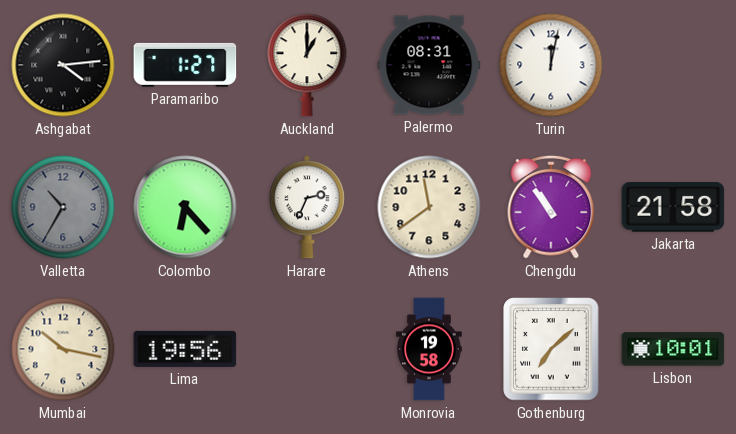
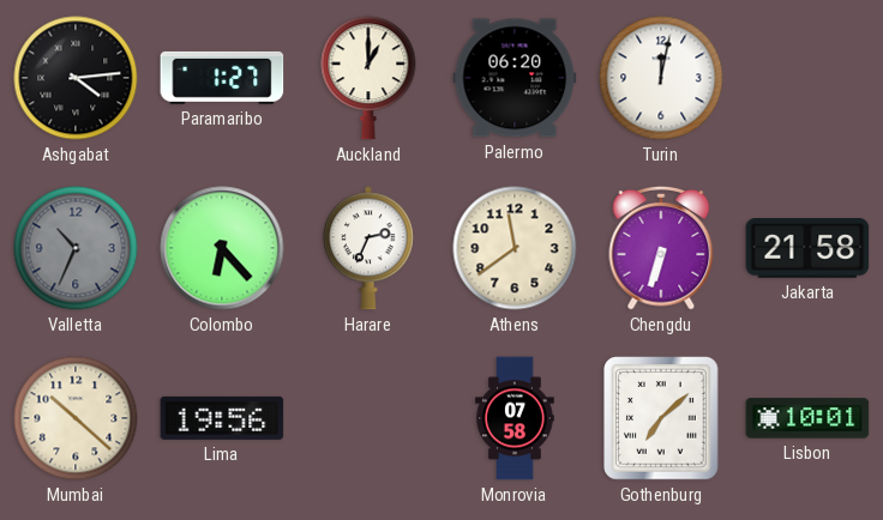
Palermo: 08:31 -> 06:20
Valletta: 10:35 -> 10:34
Chengdu: 10:54 -> 6:33
Mumbai: 10:17 -> 10:22
Monrovia: 19:58 -> 07:58
